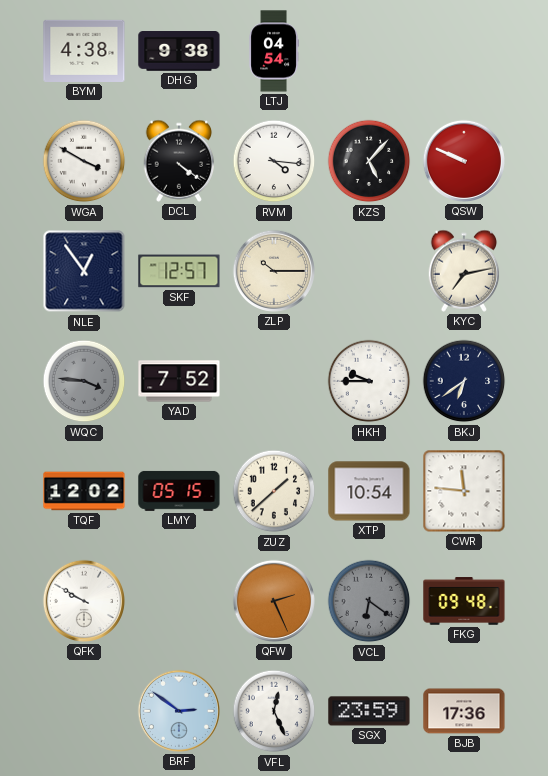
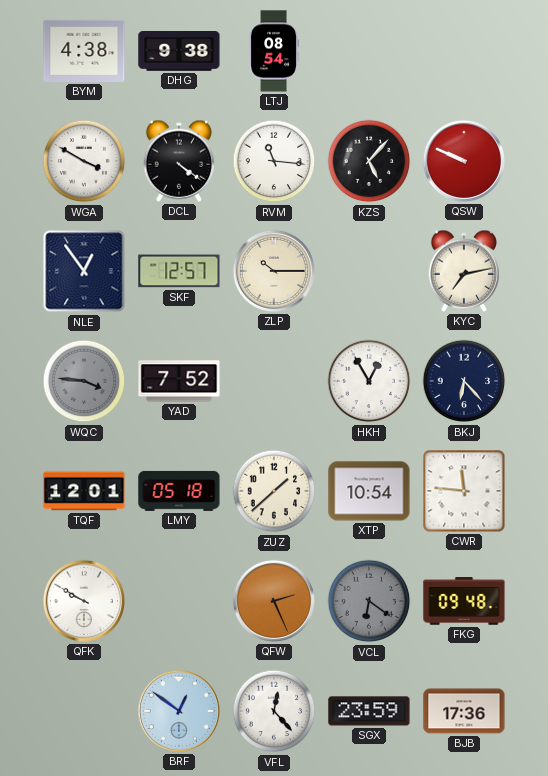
LTJ: 04:54 -> 08:54
RVM: 4:16 -> 11:16
HKH: 9:45 -> 12:55
BKJ: 6:39 -> 6:23
TQF: 12:02 -> 12:01
LMY: 05:15 -> 05:18
BRF: 2:51 -> 12:51
VFL: 12:26 -> 12:23
